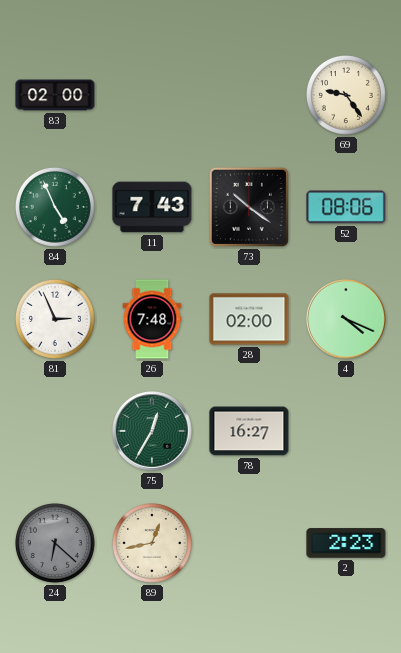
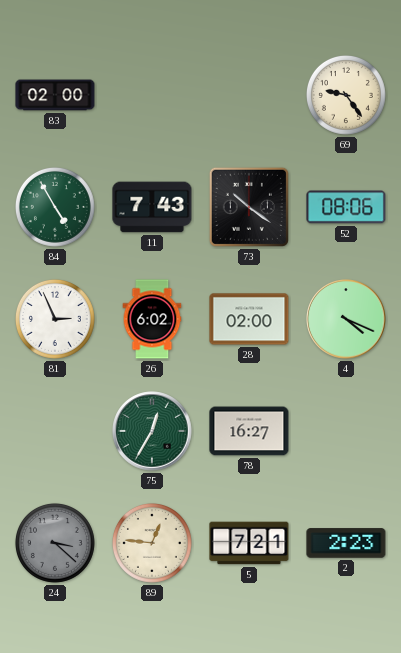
84: 4:56 -> 4:55
26: 7:48 -> 6:02
24: 6:22 -> 3:22
89: 12:43 -> 12:46
5: none -> 7:21
